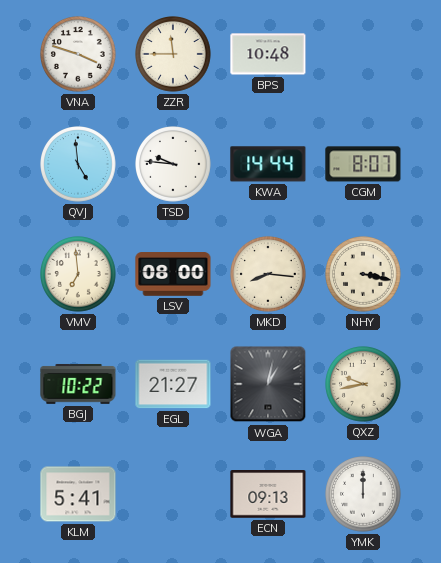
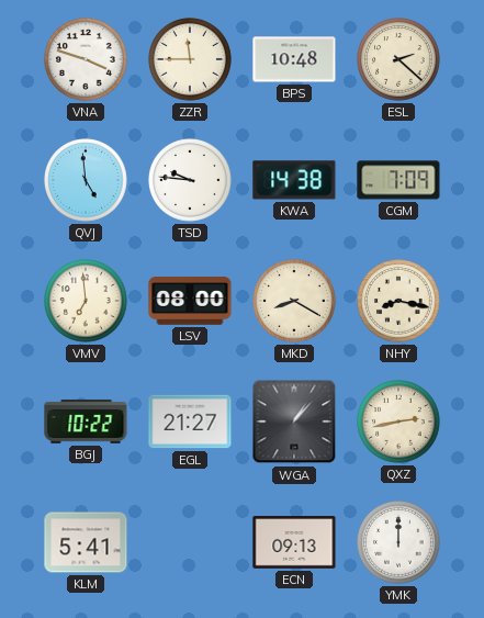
ESL: none -> 2:22
KWA: 14:44 -> 14:38
CGM: 8:07 -> 7:09
MKD: 8:16 -> 8:20
NHY: 3:17 -> 8:17
WGA: 1:02 -> 1:07
QXZ: 9:43 -> 2:43
